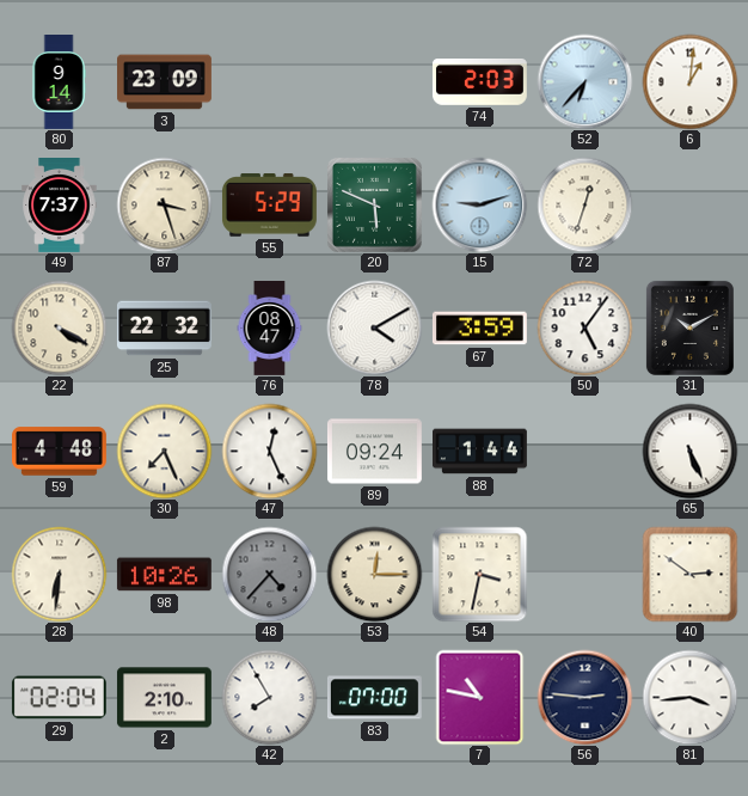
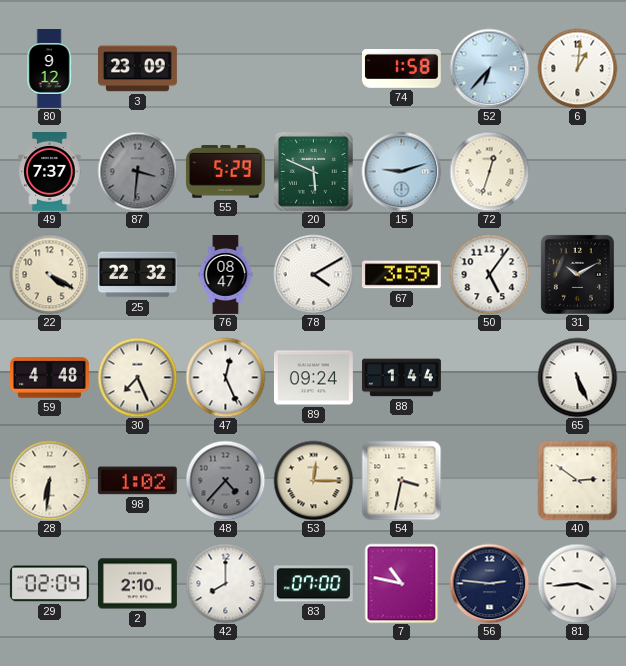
80: 9:14 -> 9:12
74: 2:03 -> 1:58
87: 3:27 -> 3:31
87 dial: cream -> grey
98: 10:26 -> 1:02
42: 7:55 -> 8:00
